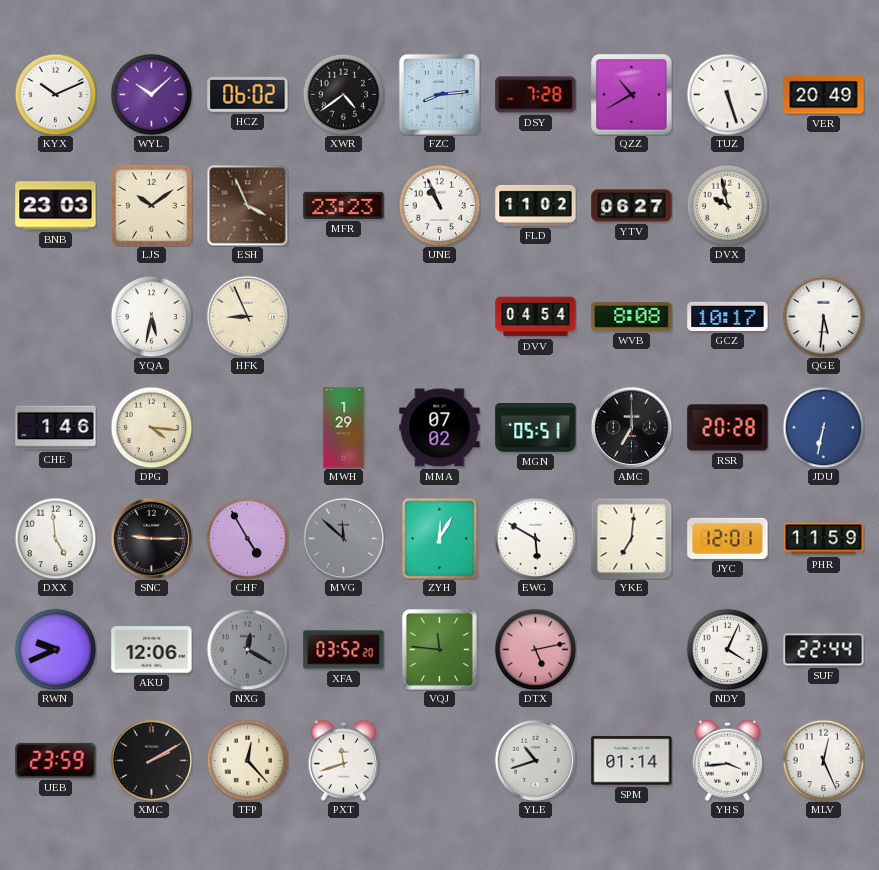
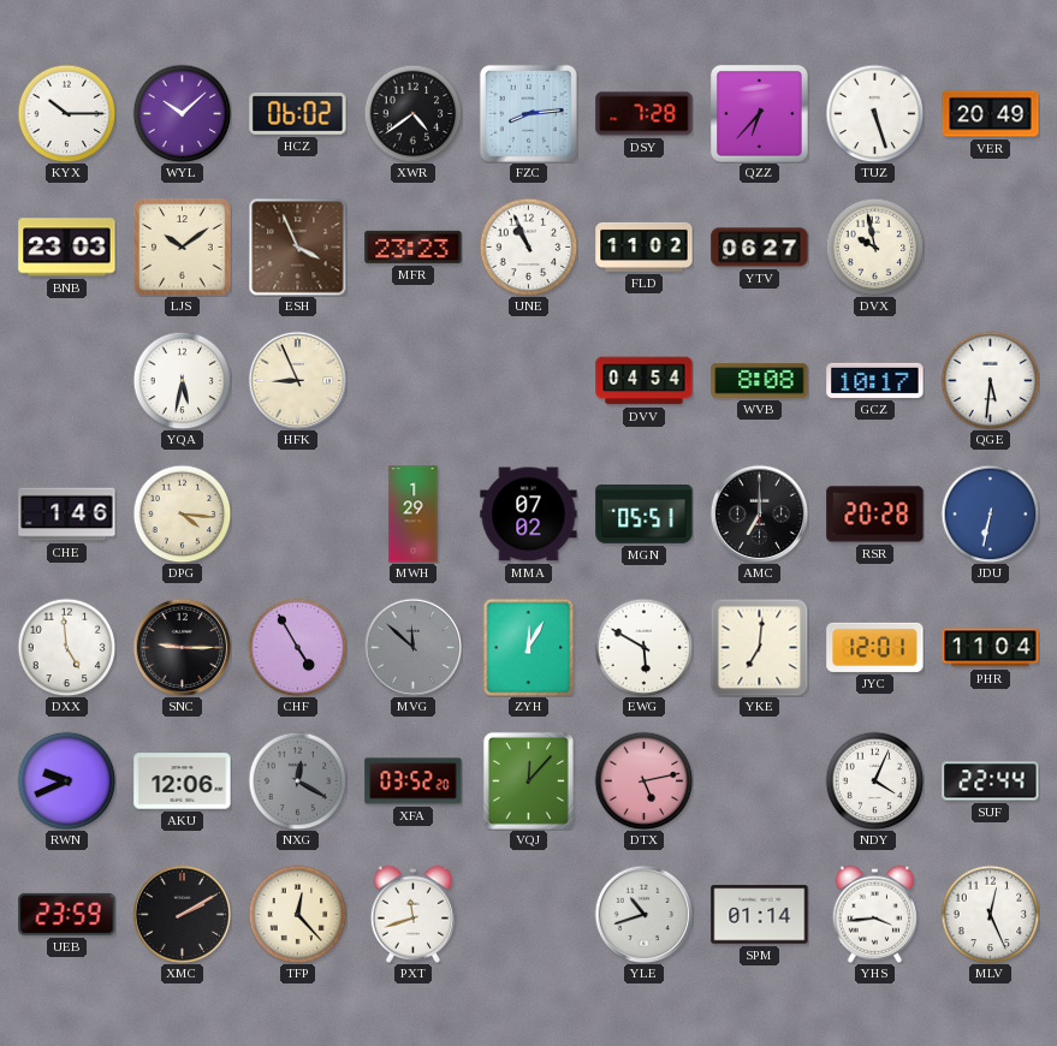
KYX: 10:11 -> 10:15
QZZ: 10:40 -> 6:37
PHR: 11:59 -> 11:04
VQJ: 11:46 -> 12:07
